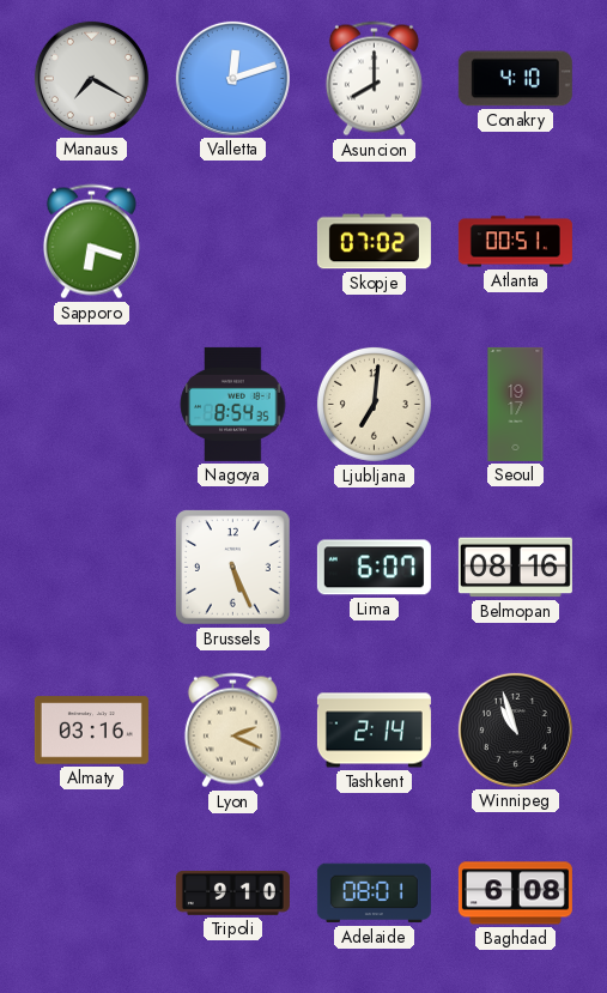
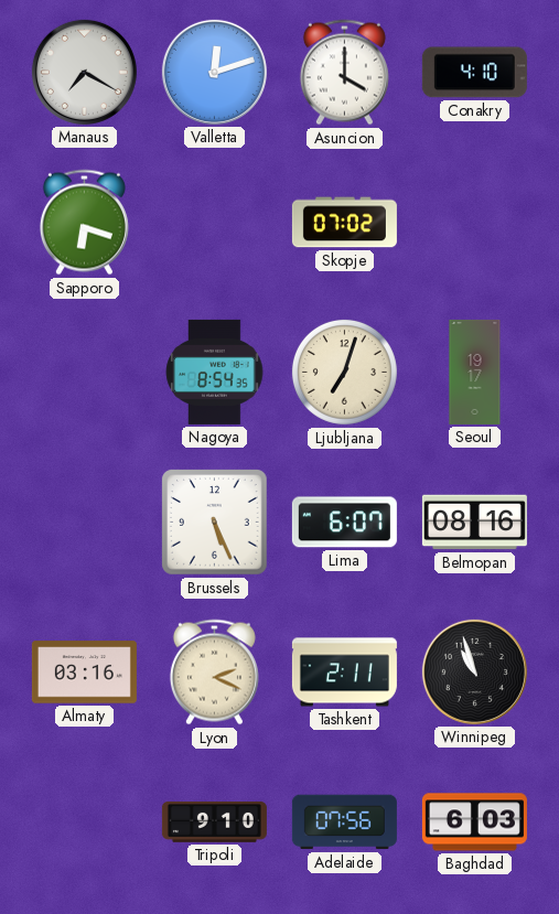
Asuncion: 8:00 -> 4:00
Atlanta: 00:51 -> none
Ljubljana: 7:01 -> 7:03
Tashkent: 2:14 -> 2:11
Adelaide: 08:01 -> 07:56
Baghdad: 6:08 -> 6:03
